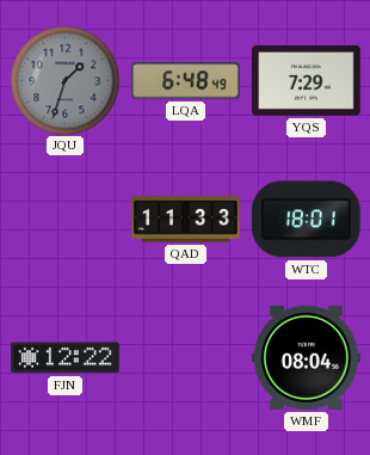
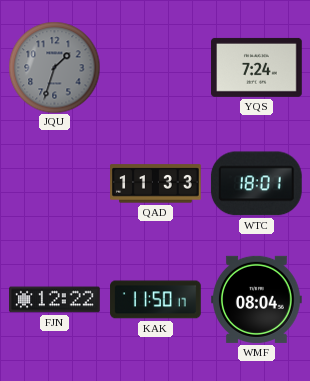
LQA: 6:48 -> none
YQS: 7:29 -> 7:24
KAK: none -> 11:50
